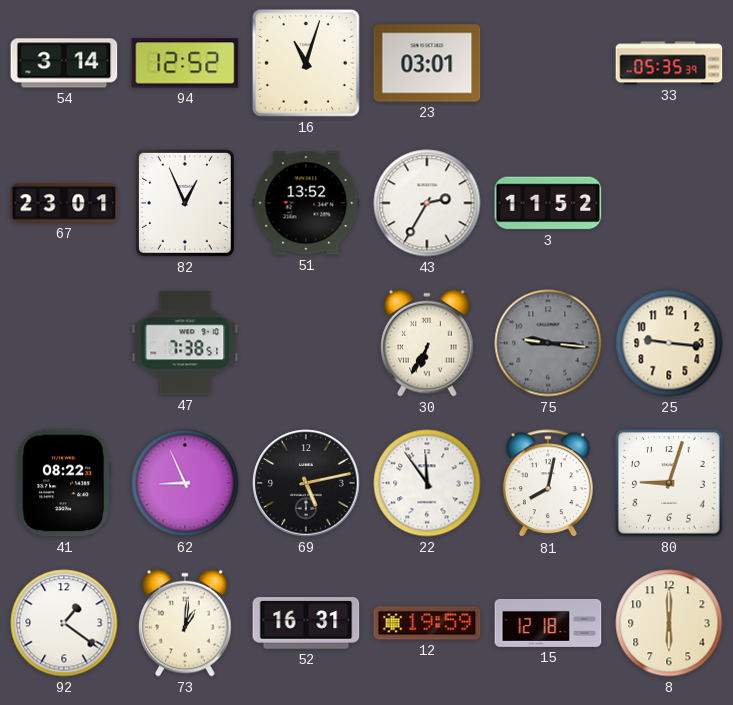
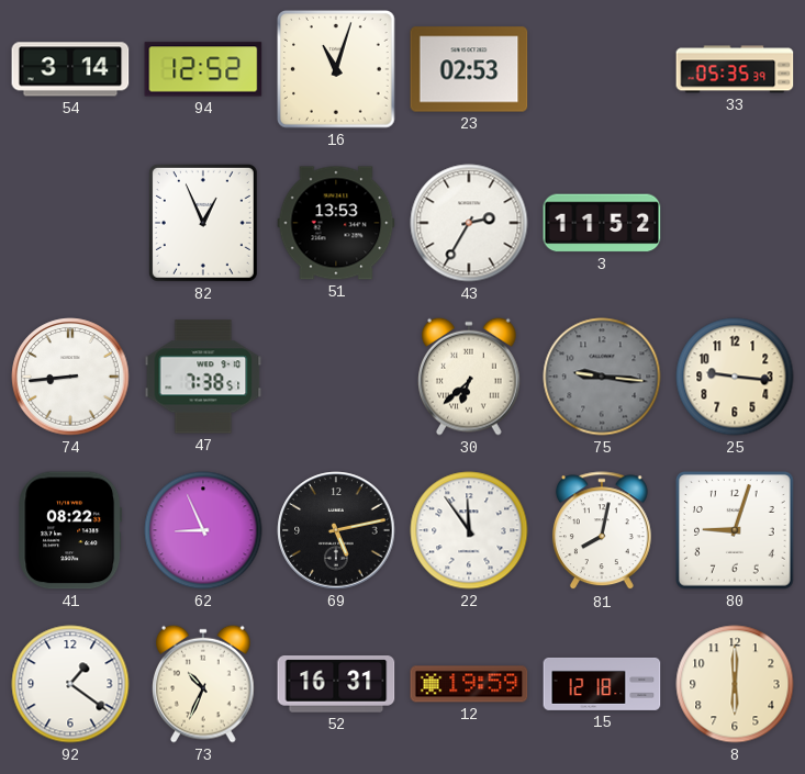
23: 03:01 -> 02:53
67: 23:01 -> none
51: 13:52 -> 13:53
74: none -> 8:44
30: 6:35 -> 6:38
73: 1:01 -> 10:34
